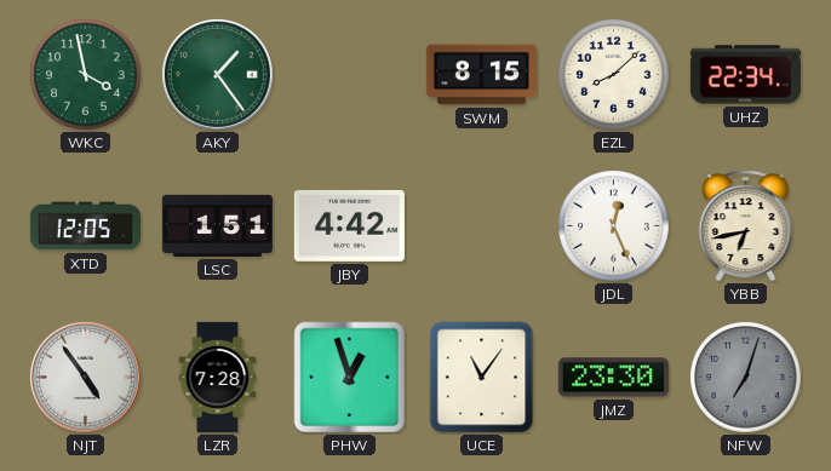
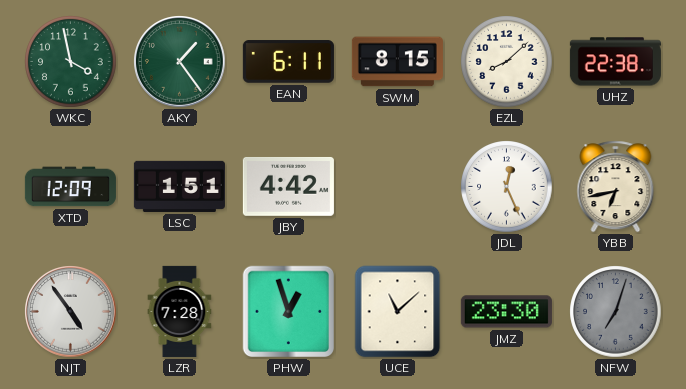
EAN: none -> 6:11
UHZ: 22:34 -> 22:38
XTD: 12:05 -> 12:09
UCE: 11:06 -> 11:08
